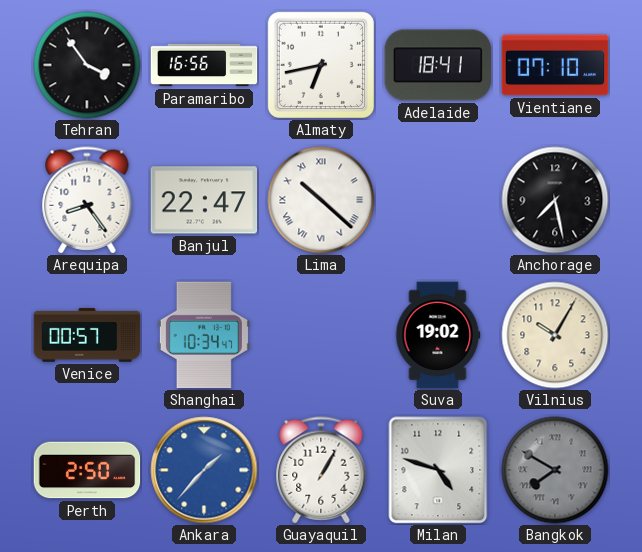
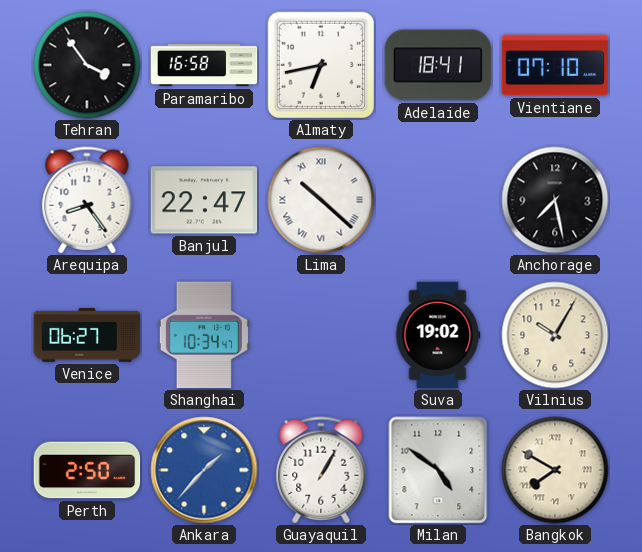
Paramaribo: 16:56 -> 16:58
Venice: 00:57 -> 06:27
Milan: 4:48 -> 4:51
Bangkok dial: grey -> cream
